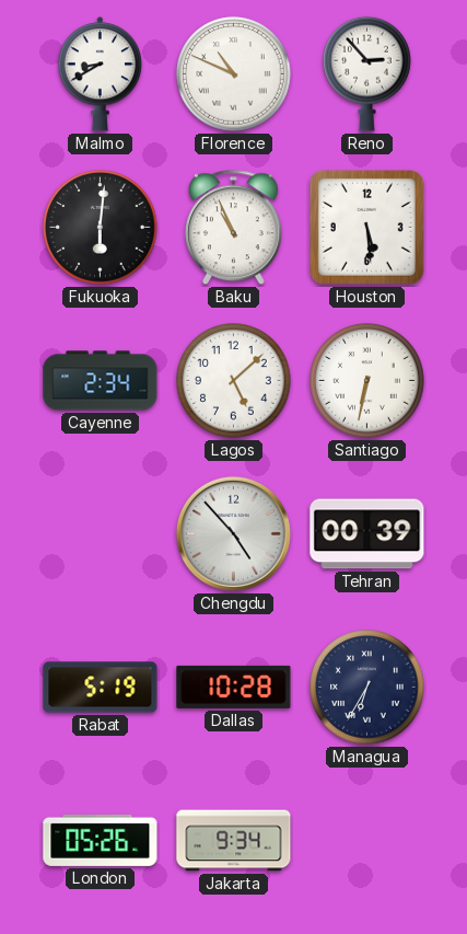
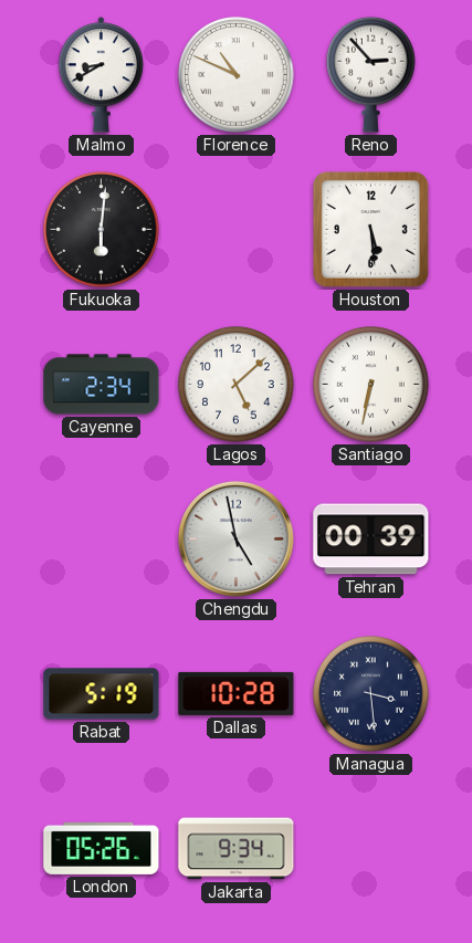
Baku: 10:56 -> none
Chengdu: 4:53 -> 4:58
Managua: 6:35 -> 3:29
